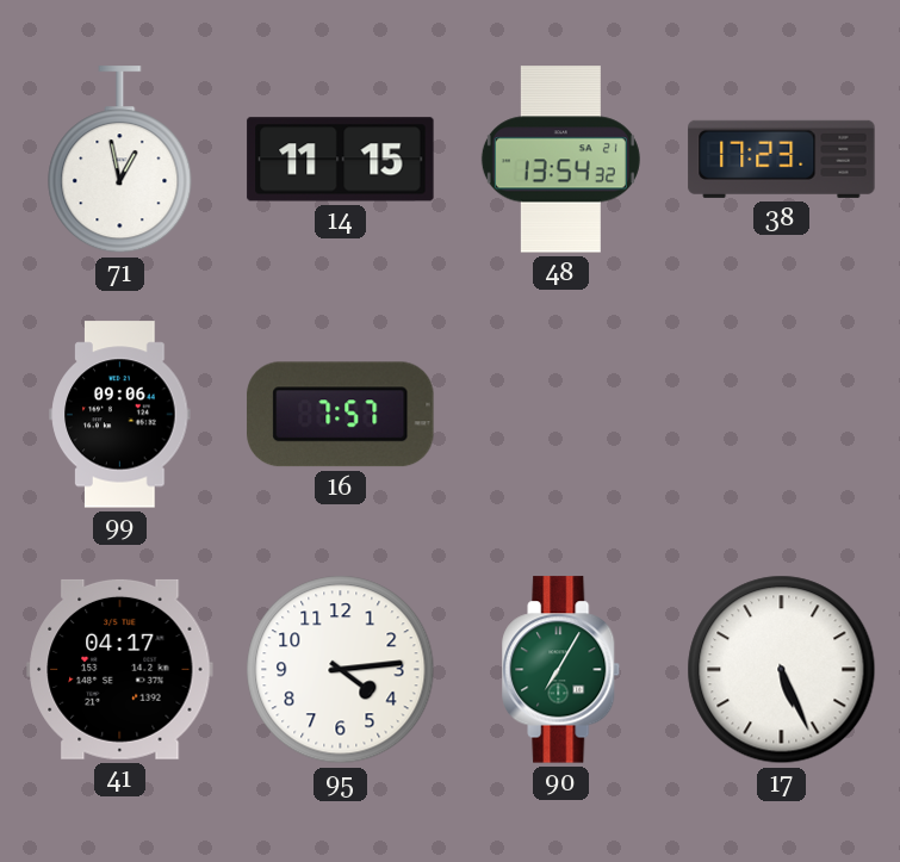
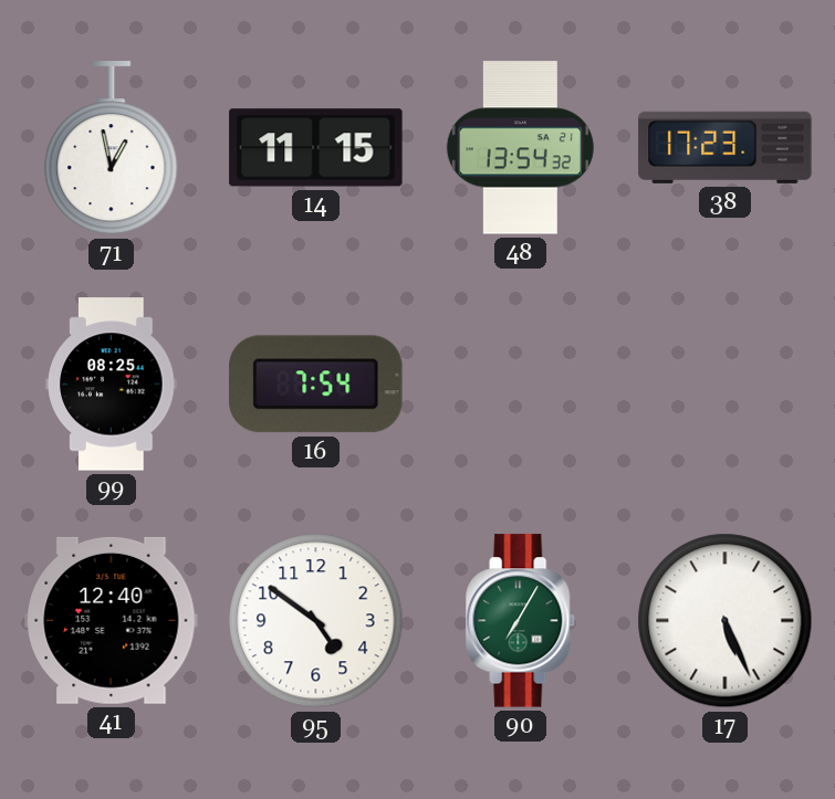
99: 09:06 -> 08:25
16: 7:57 -> 7:54
41: 04:17 -> 12:40
95: 4:14 -> 4:51
